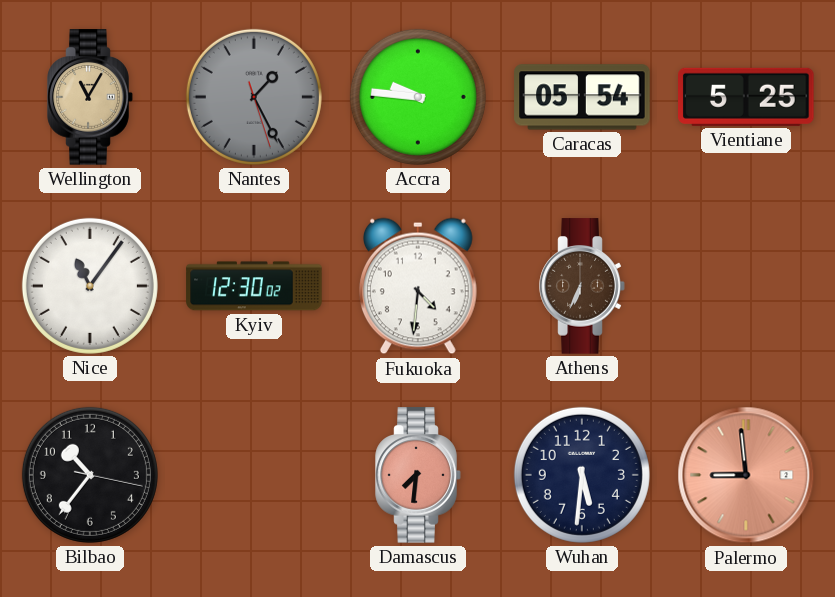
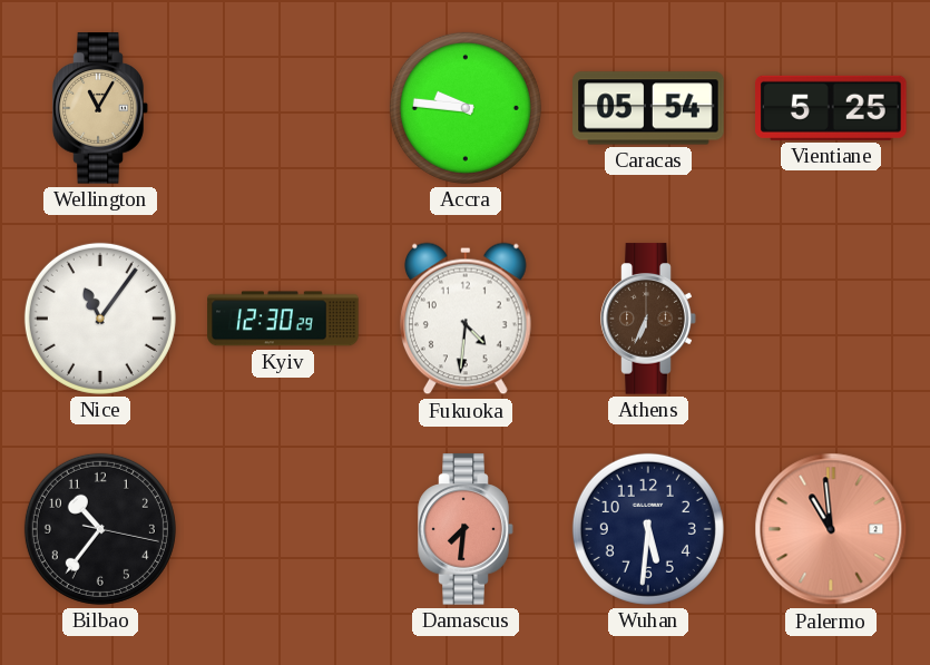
Nantes: 1:25 -> none
Kyiv: 12:30:02 -> 12:30:29
Palermo: 8:59 -> 10:59
